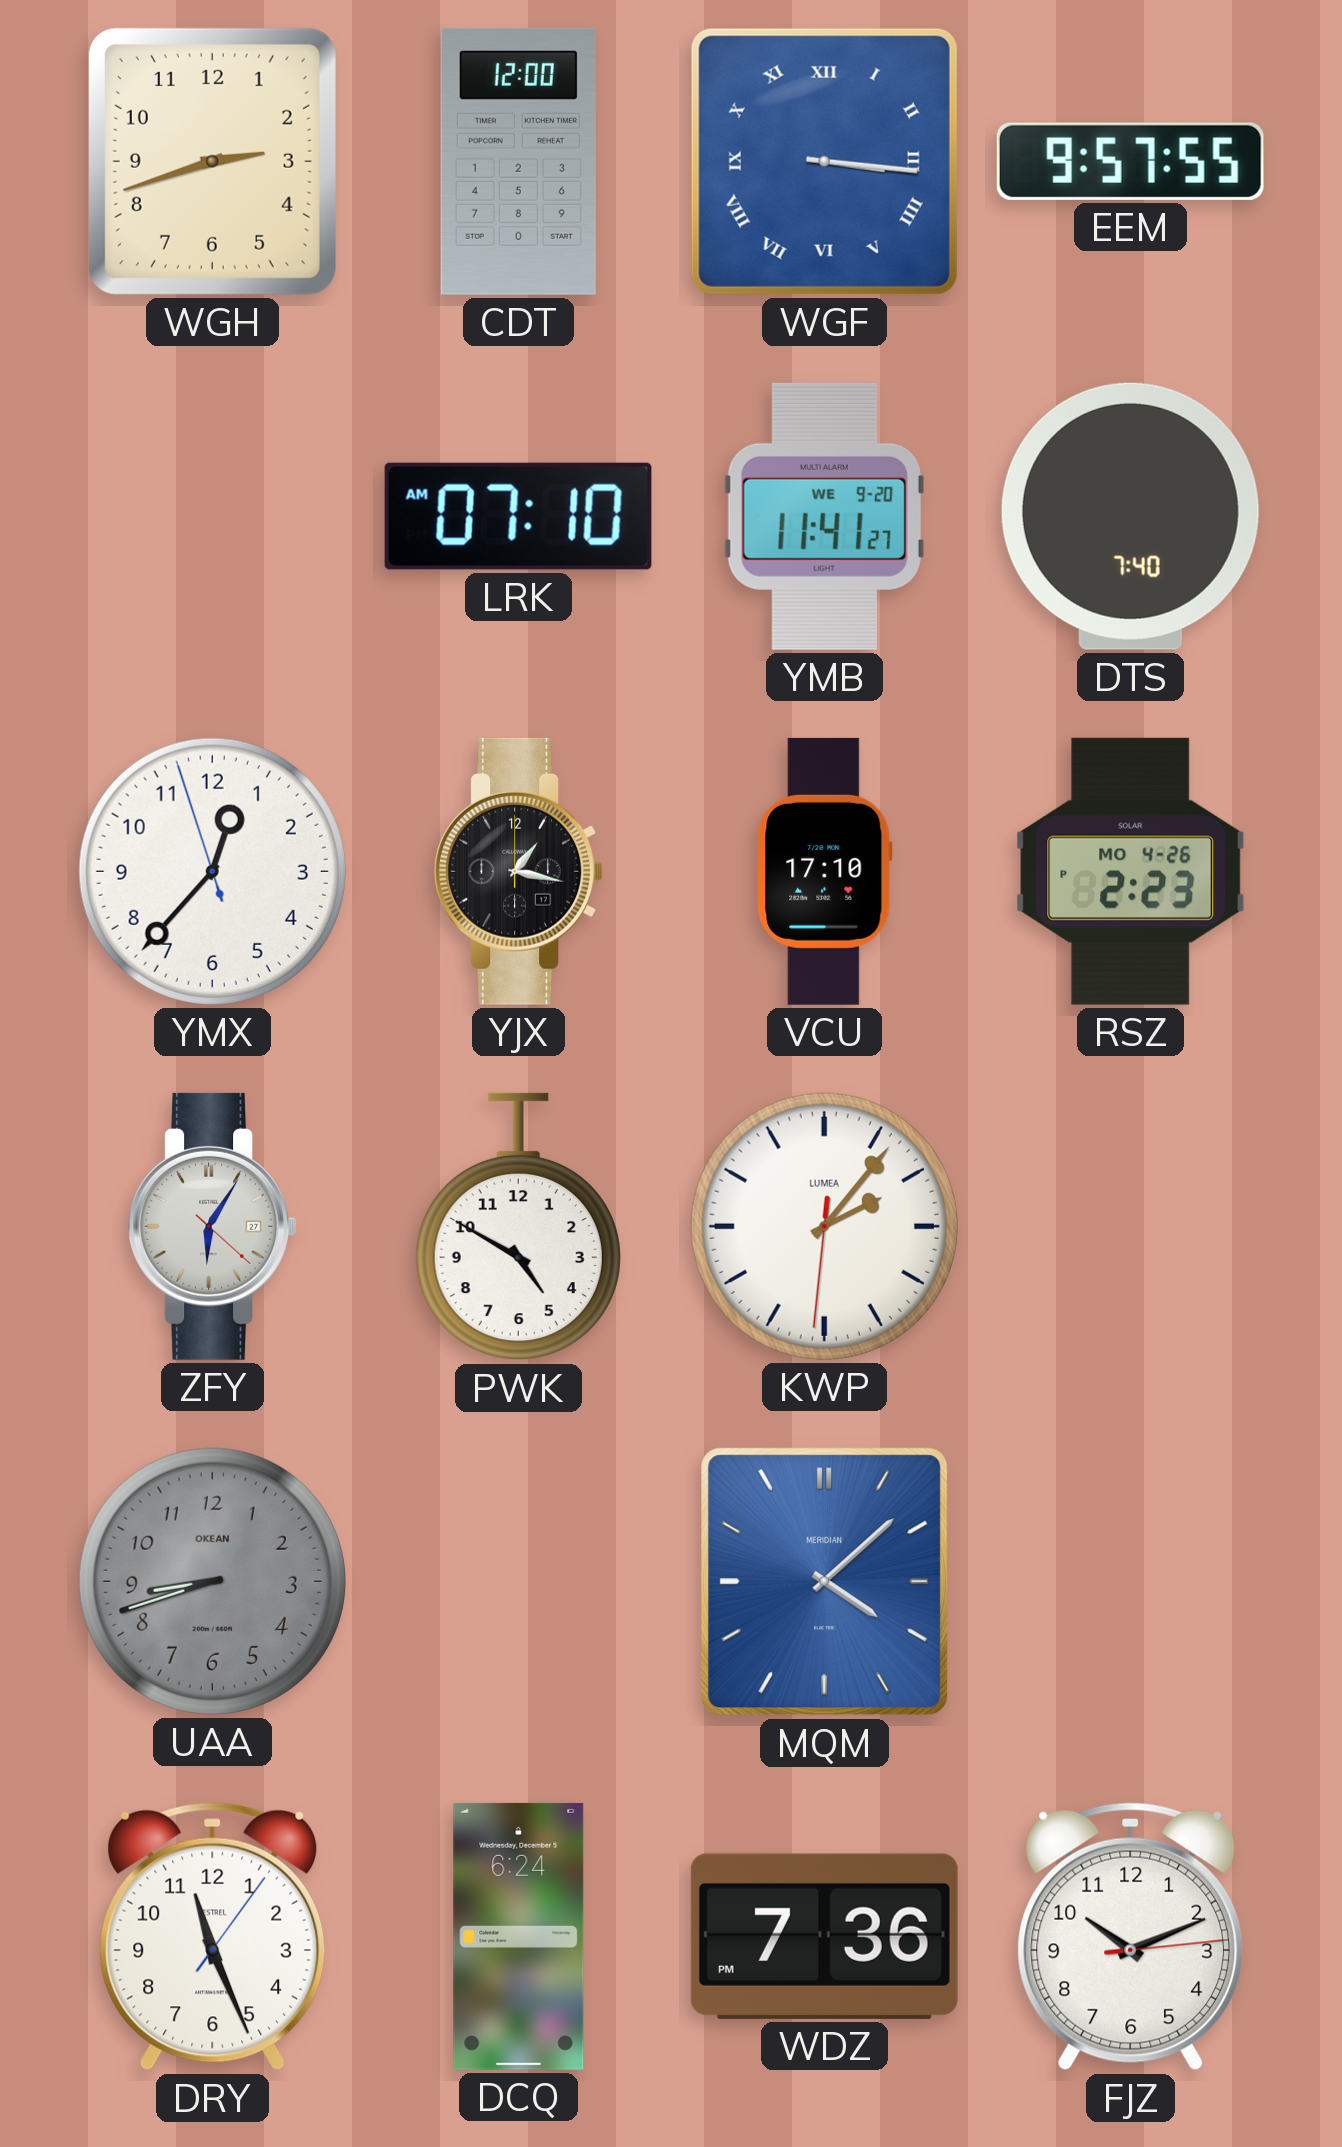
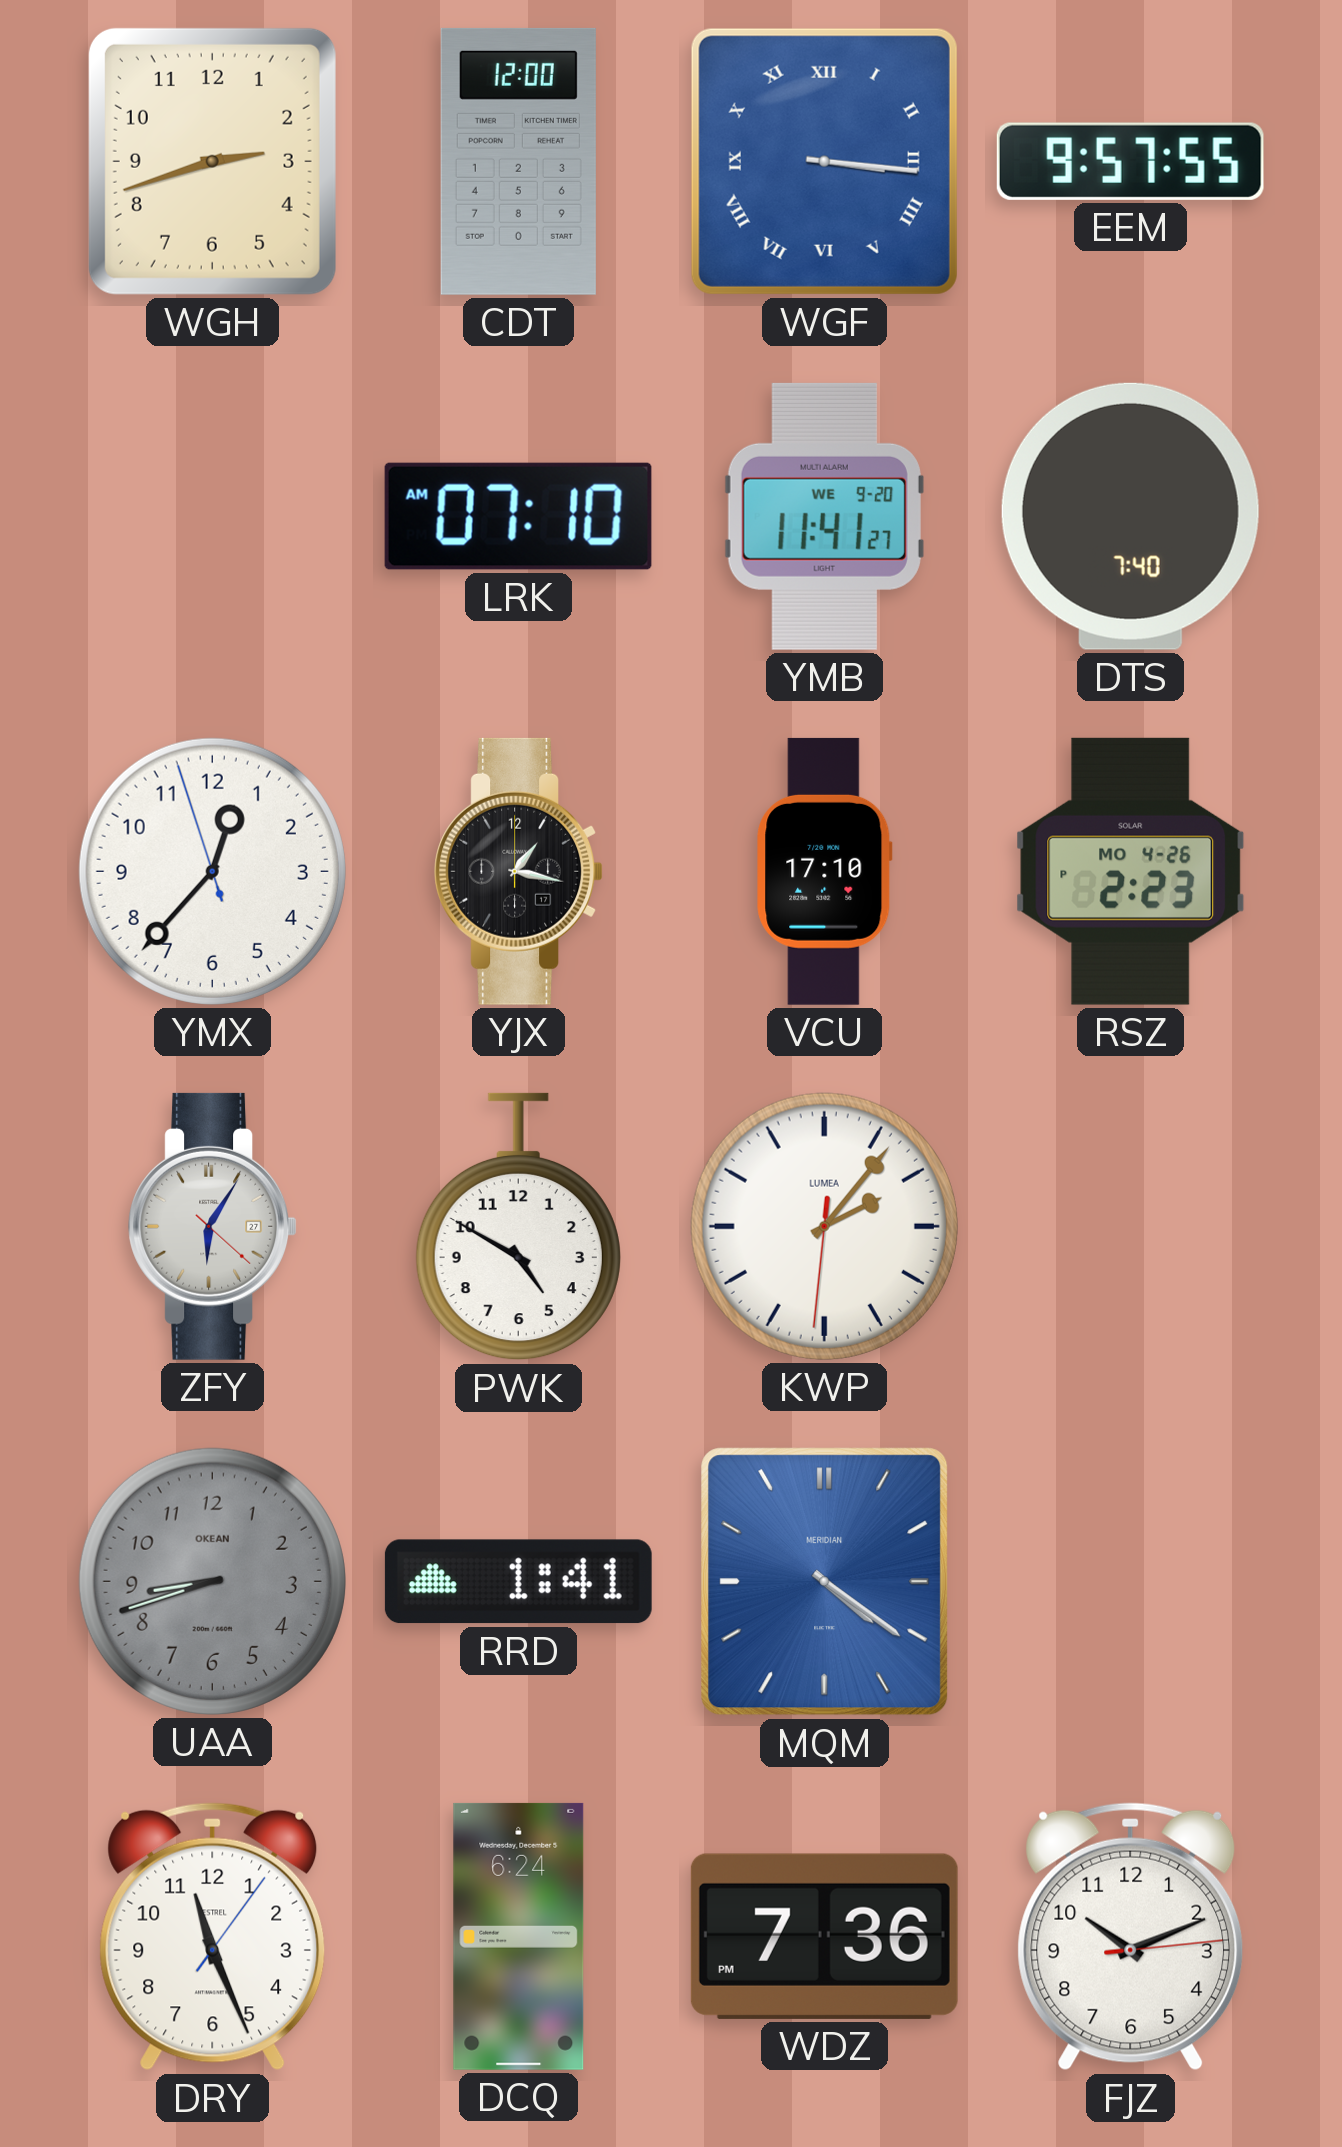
RRD: none -> 1:41
MQM: 4:08 -> 4:21
